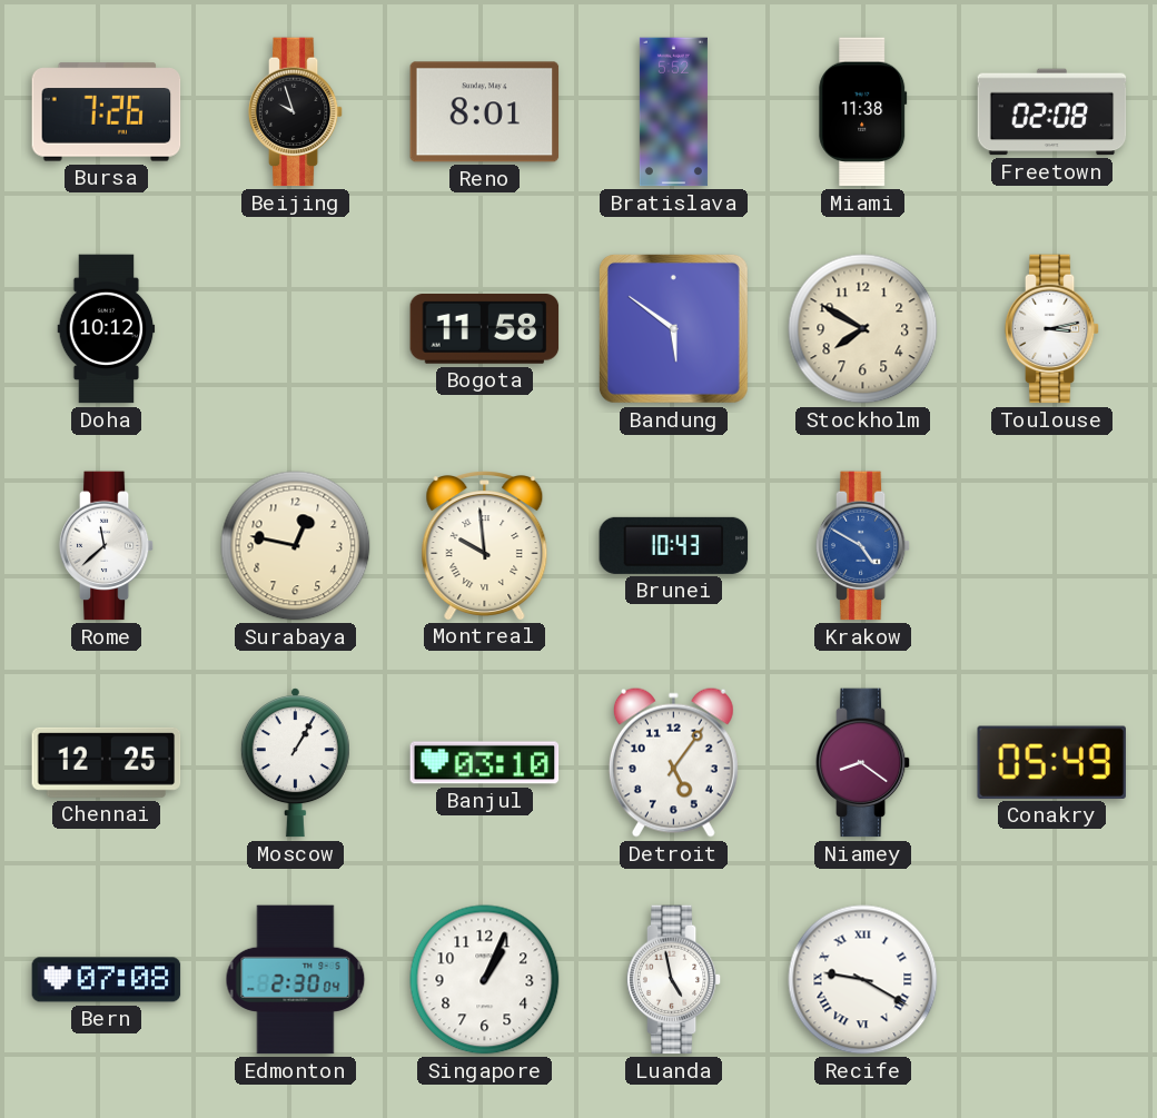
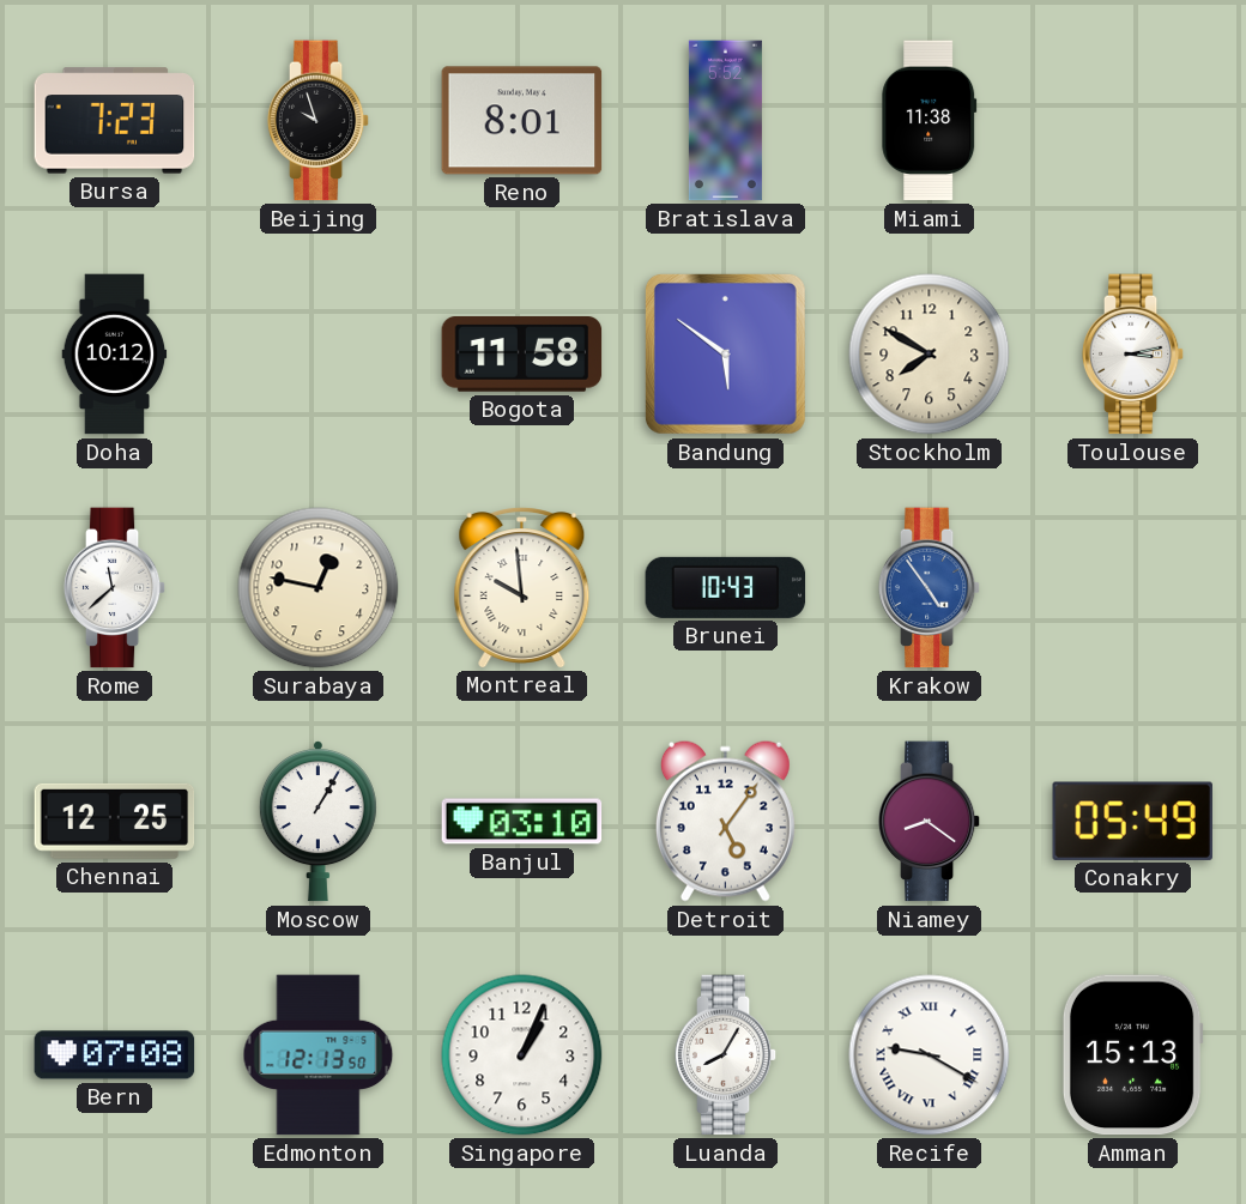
Bursa: 7:26 -> 7:23
Freetown: 02:08 -> none
Krakow: 4:50 -> 4:54
Edmonton: 2:30 -> 12:13
Luanda: 4:58 -> 8:05
Amman: none -> 15:13
